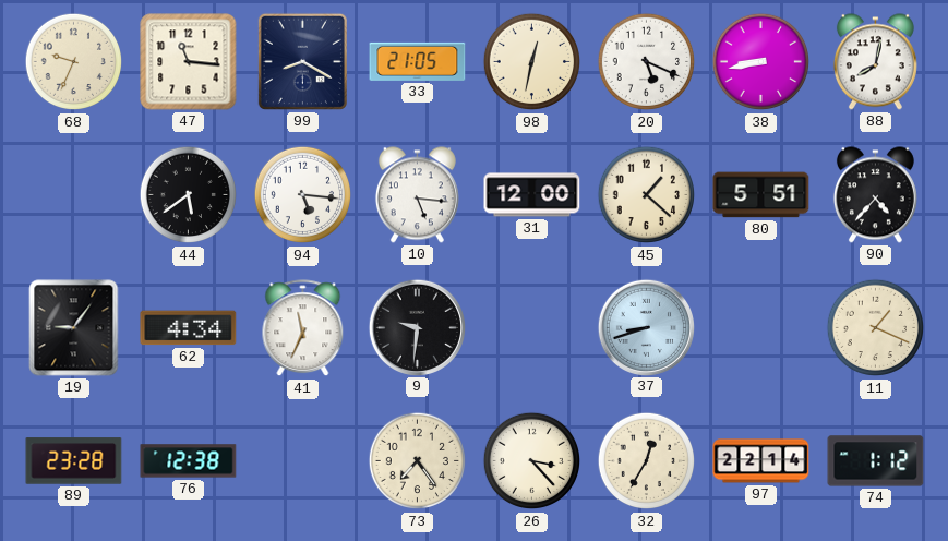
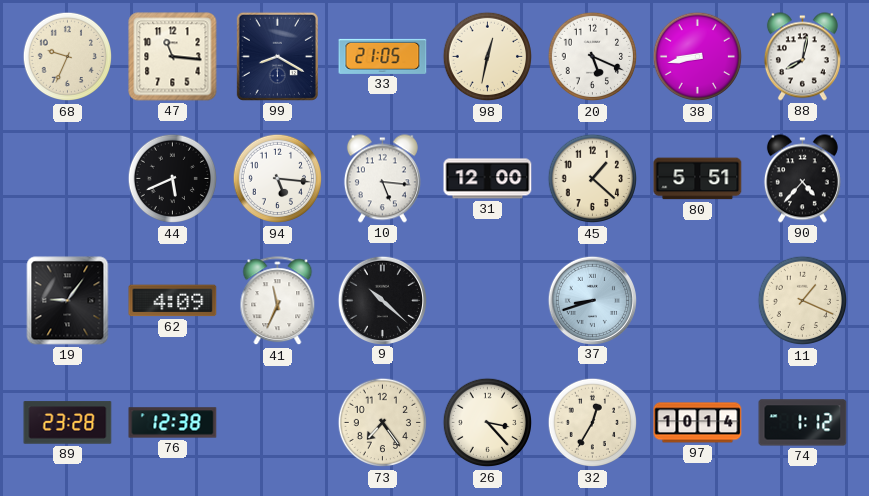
44: 5:39 -> 5:41
62: 4:34 -> 4:09
9: 9:31 -> 10:22
97: 22:14 -> 10:14
